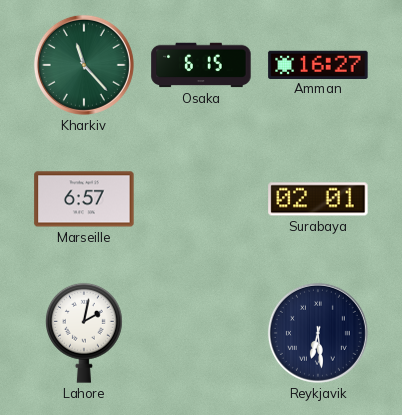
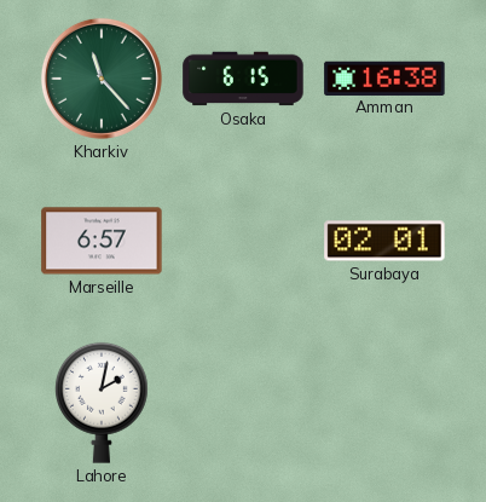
Amman: 16:27 -> 16:38
Reykjavik: 6:29 -> none
